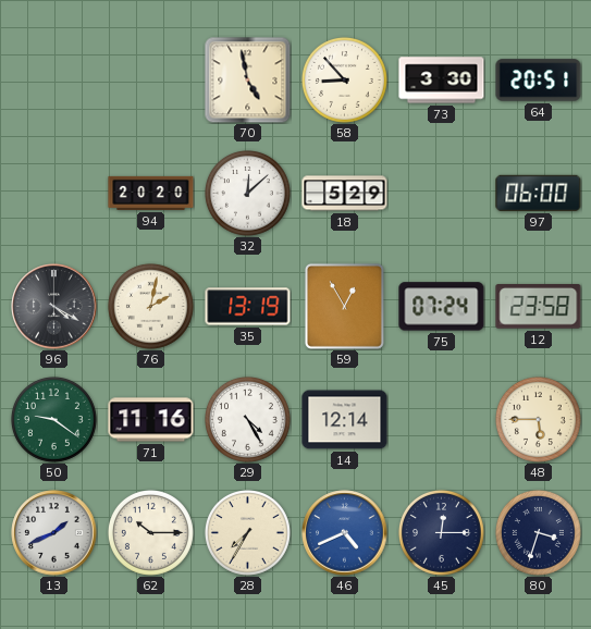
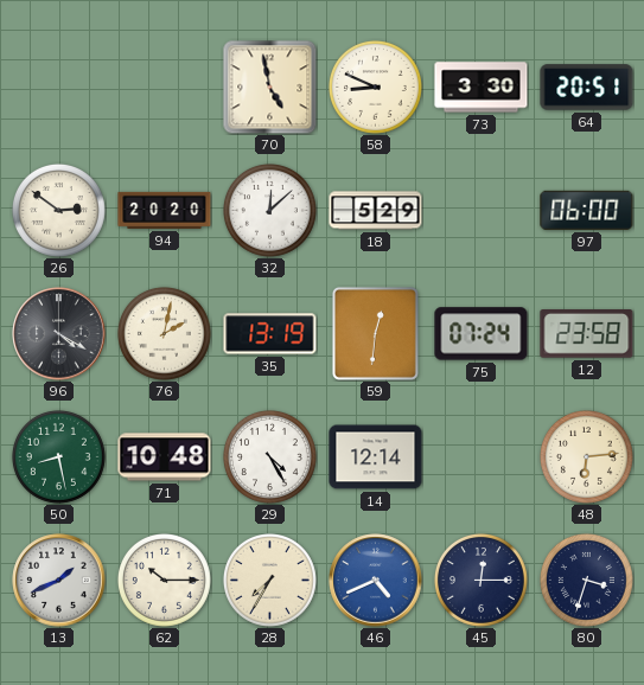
58: 8:53 -> 8:49
26: none -> 2:51
59: 12:55 -> 12:31
50: 9:21 -> 8:28
71: 11:16 -> 10:48
48: 5:45 -> 6:14
